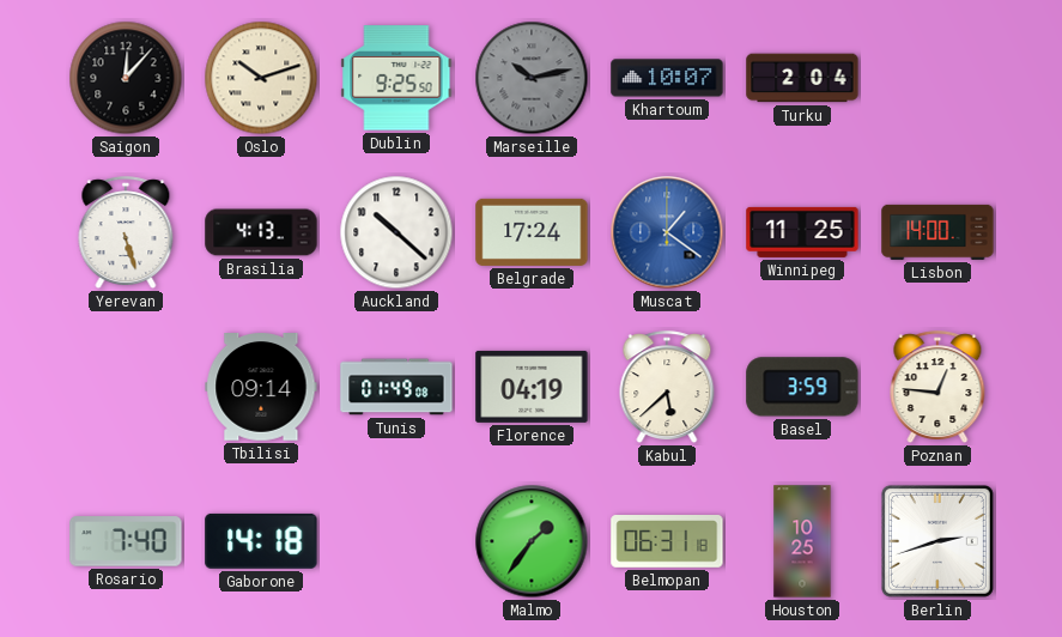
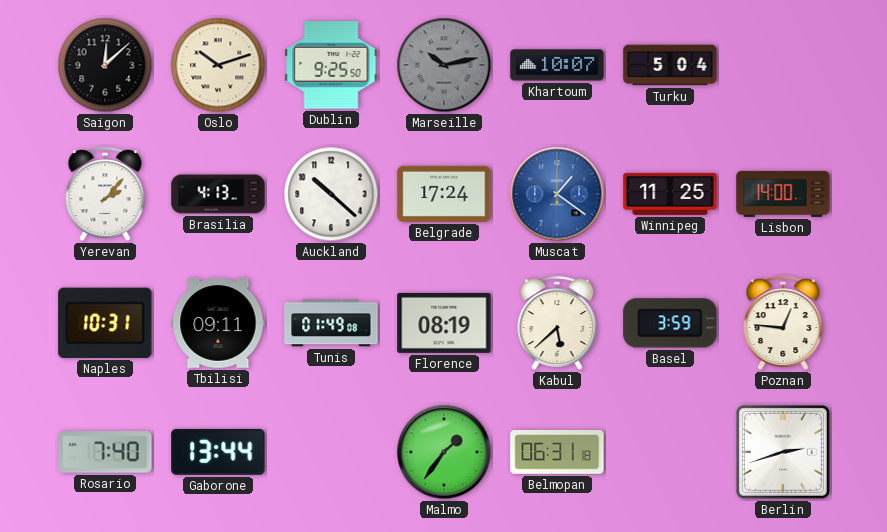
Saigon: 12:07 -> 12:08
Turku: 2:04 -> 5:04
Yerevan: 5:27 -> 2:07
Naples: none -> 10:31
Tbilisi: 09:14 -> 09:11
Florence: 04:19 -> 08:19
Gaborone: 14:18 -> 13:44
Houston: 10:25 -> none
